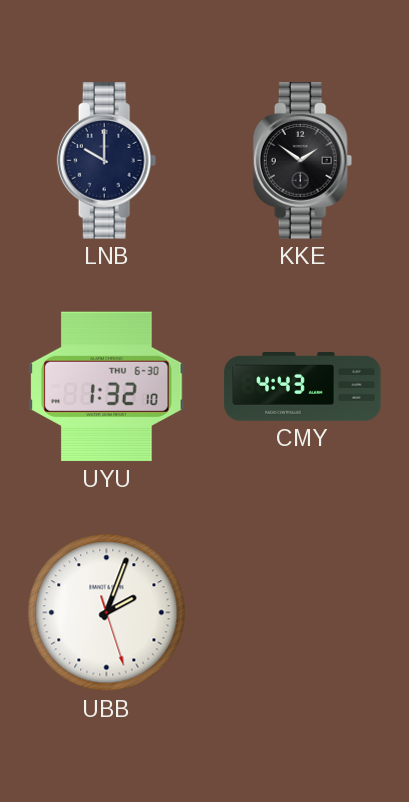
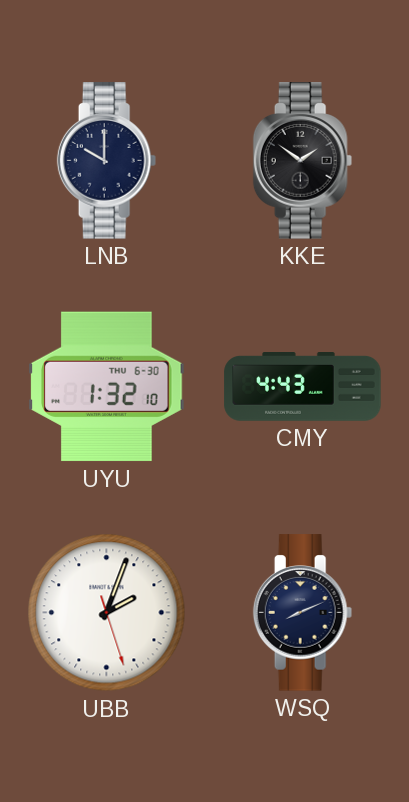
WSQ: none -> 8:11
